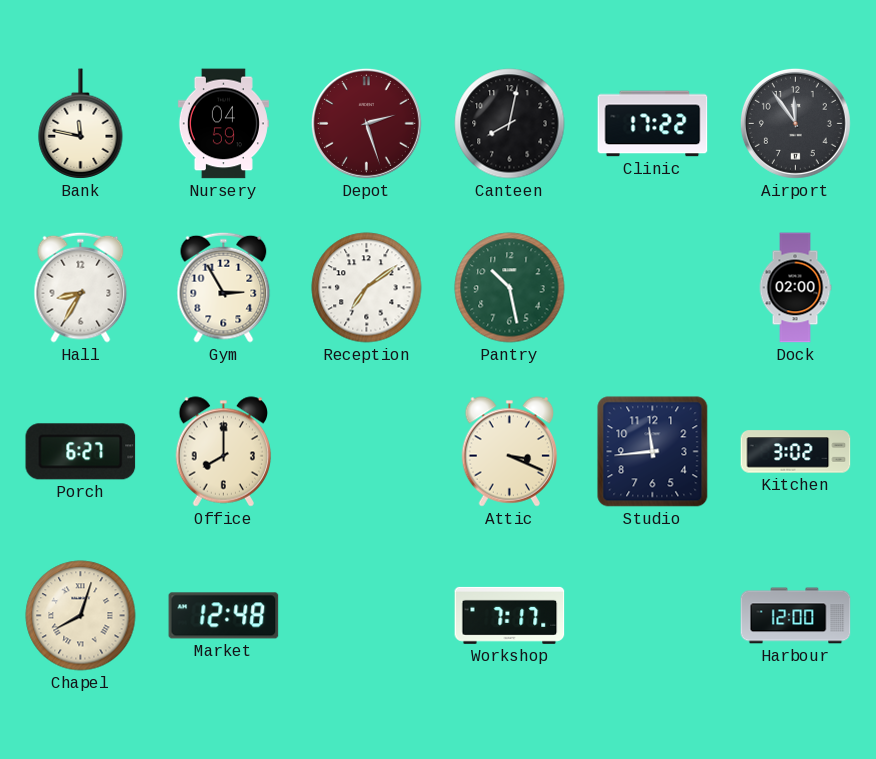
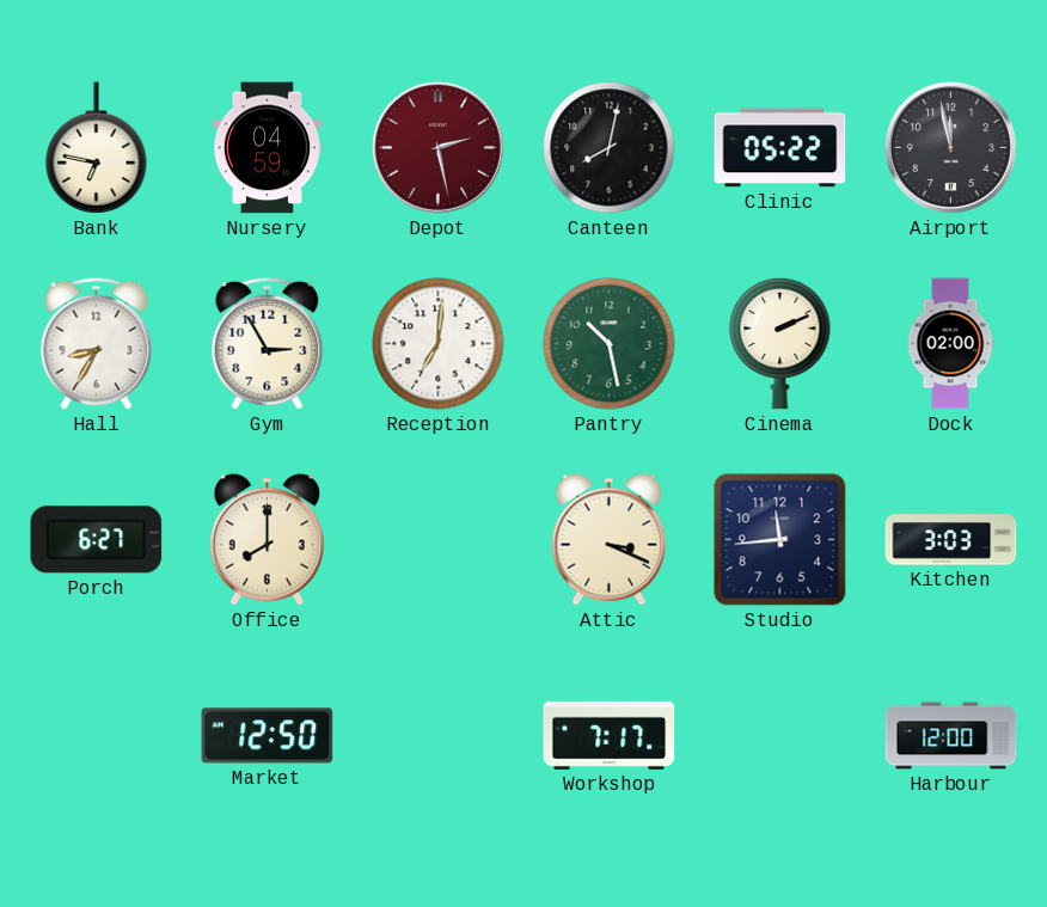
Bank: 11:47 -> 6:47
Depot: 2:27 -> 2:28
Clinic: 17:22 -> 05:22
Airport: 11:54 -> 11:58
Reception: 7:09 -> 7:01
Cinema: none -> 2:11
Kitchen: 3:02 -> 3:03
Chapel: 8:03 -> none
Market: 12:48 -> 12:50
